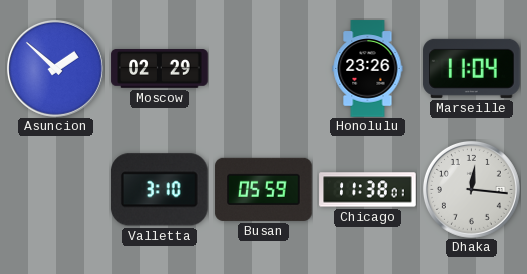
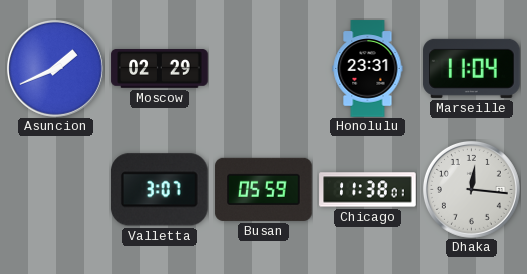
Asuncion: 1:52 -> 1:41
Honolulu: 23:26 -> 23:31
Valletta: 3:10 -> 3:07
